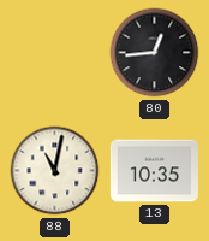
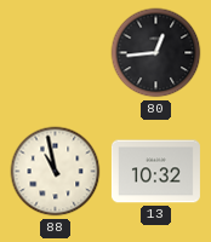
88: 11:02 -> 10:58
13: 10:35 -> 10:32
